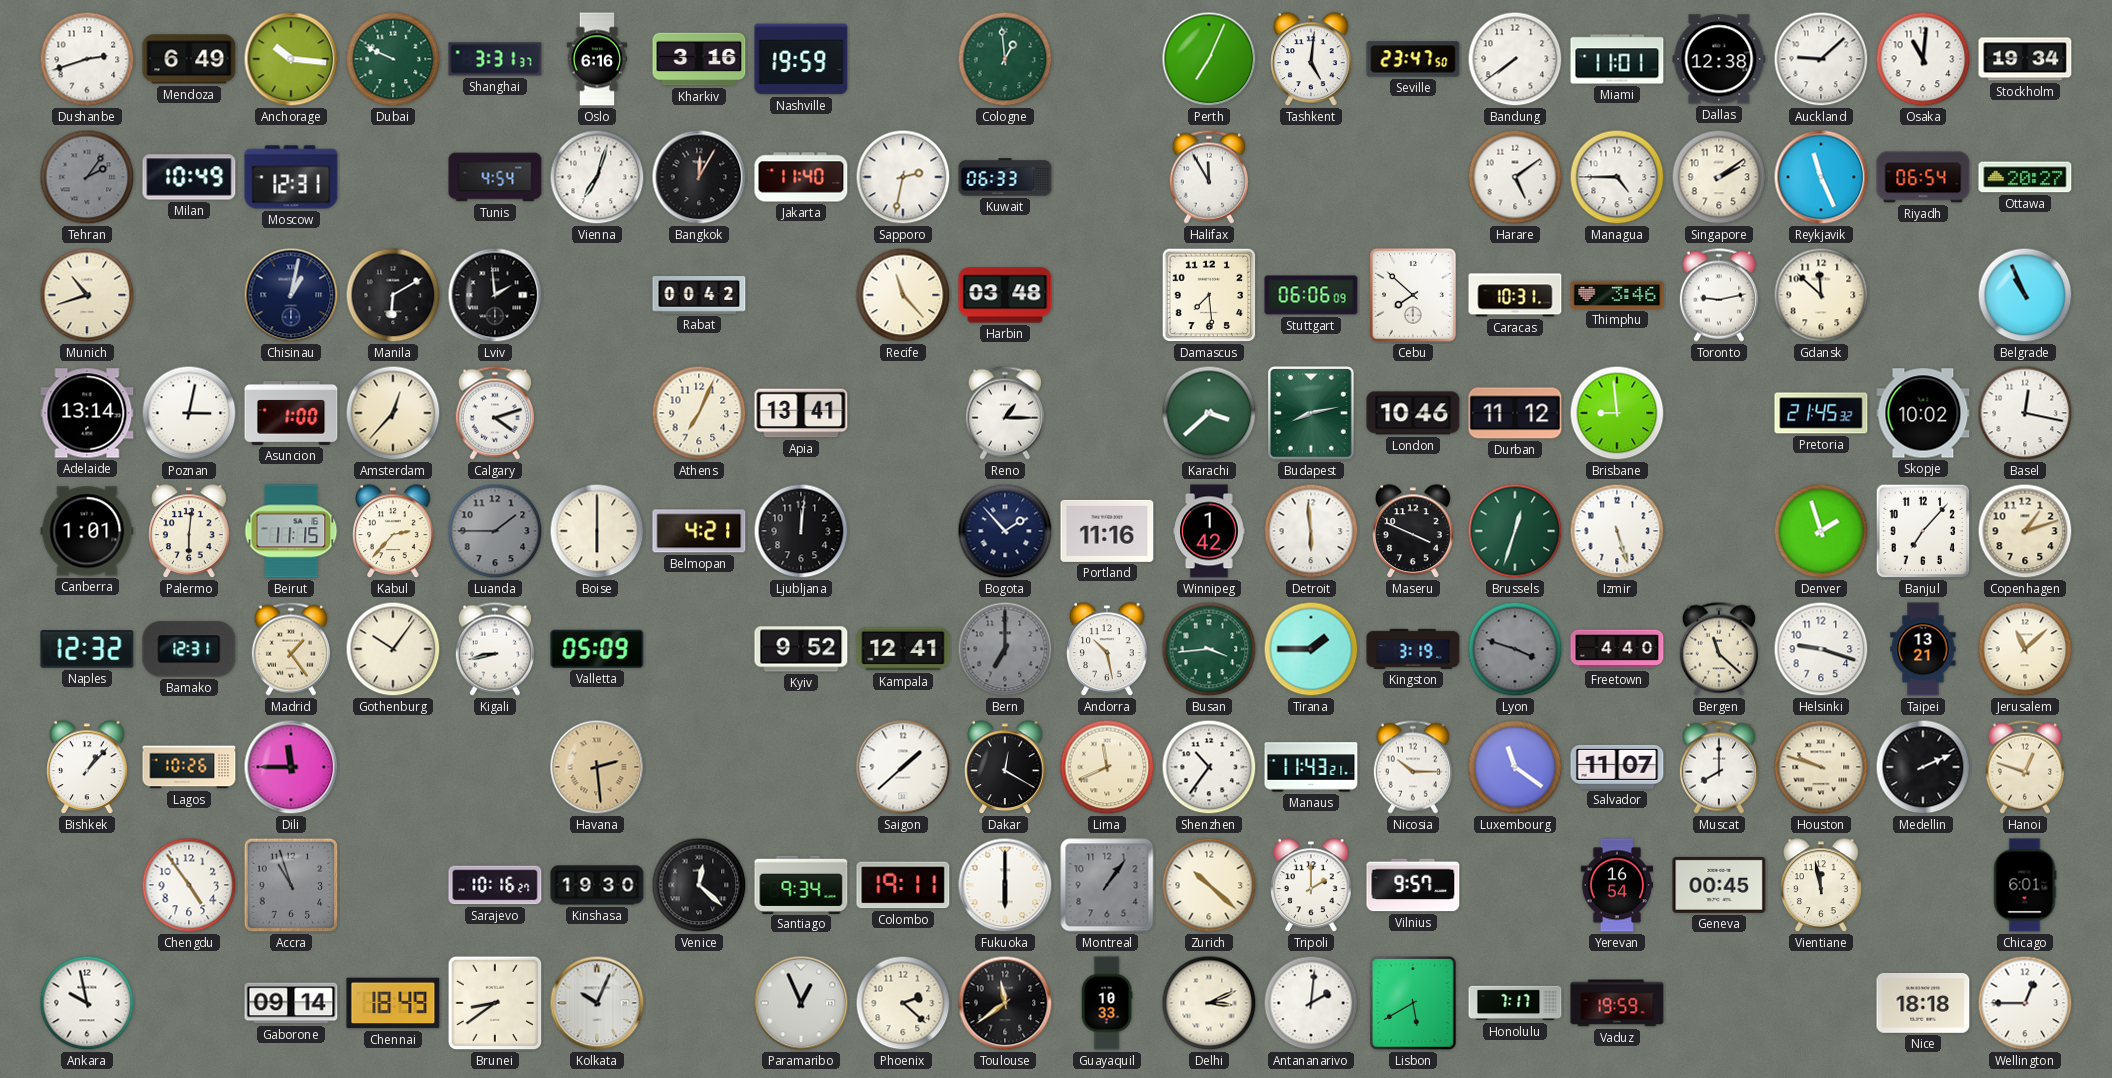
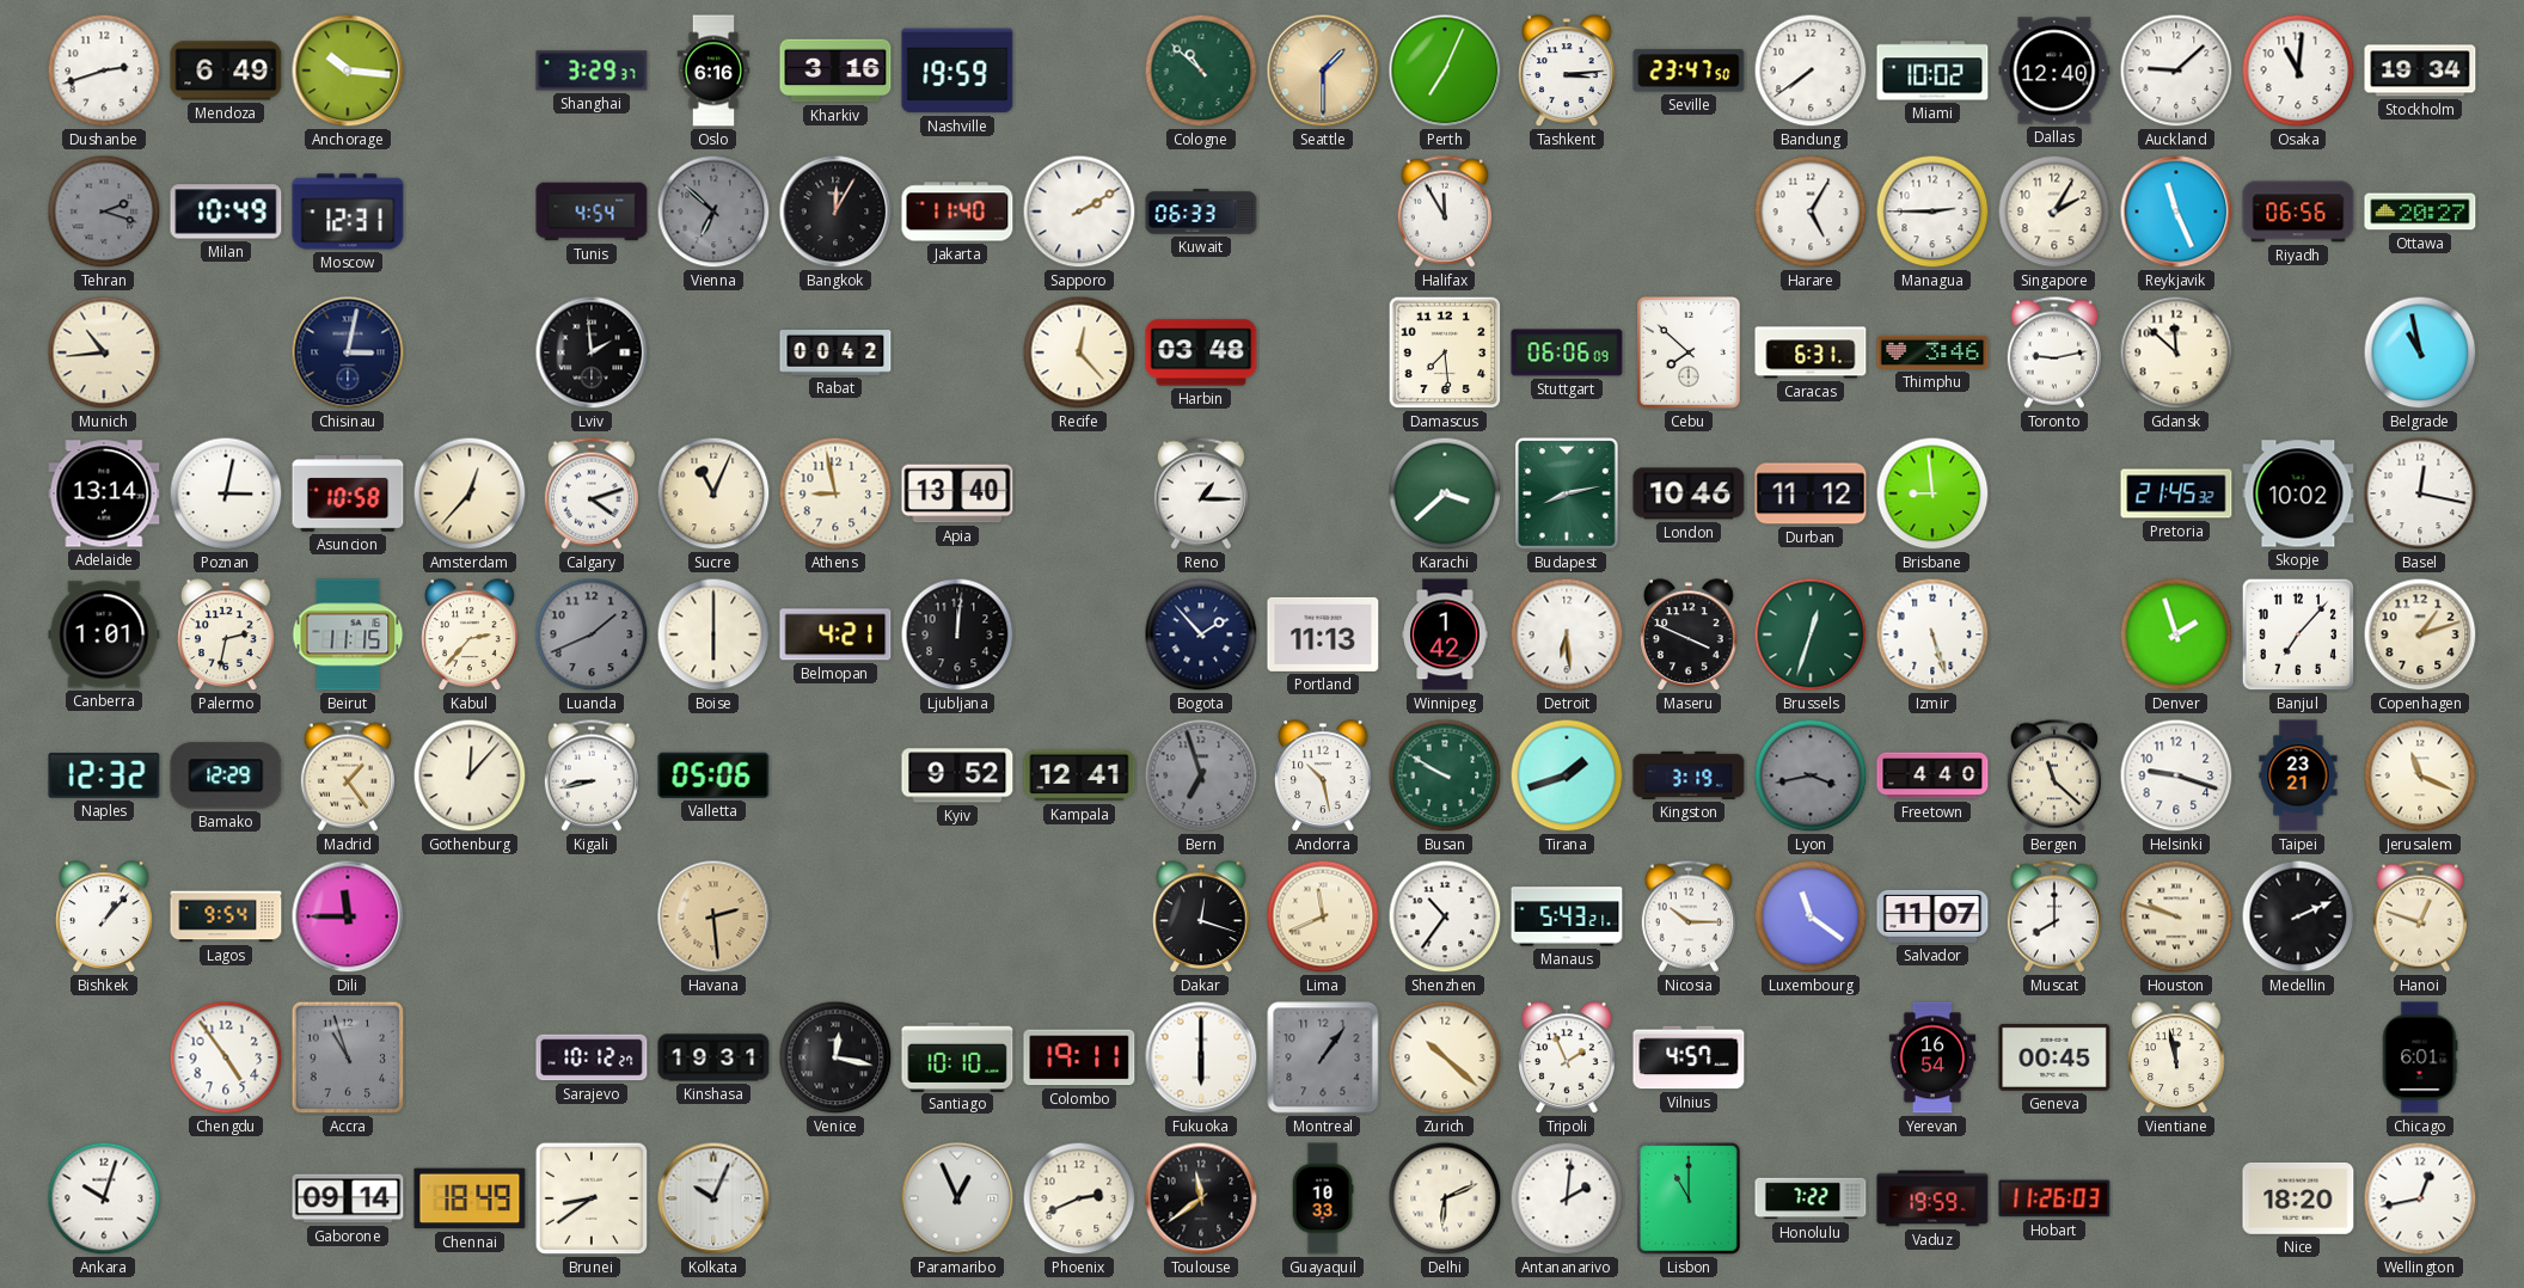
Dubai: 9:49 -> none
Shanghai: 3:31 -> 3:29
Cologne: 12:59 -> 10:52
Seattle: none -> 1:30
Tashkent: 5:01 -> 3:14
Miami: 11:01 -> 10:02
Dallas: 12:38 -> 12:40
Tehran: 2:06 -> 2:18
Vienna: 7:03 -> 6:52
Vienna dial: white -> grey
Sapporo: 2:32 -> 2:10
Harare: 5:09 -> 5:05
Managua: 4:45 -> 2:45
Singapore: 2:09 -> 2:05
Riyadh: 06:54 -> 06:56
Munich: 10:42 -> 10:44
Chisinau: 1:02 -> 3:02
Manila: 6:10 -> none
Recife: 11:23 -> 12:23
Caracas: 10:31 -> 6:31
Belgrade: 10:56 -> 10:58
Asuncion: 1:00 -> 10:58
Sucre: none -> 11:04
Athens: 7:04 -> 8:58
Apia: 13:41 -> 13:40
Palermo: 6:01 -> 2:32
Luanda: 1:45 -> 1:41
Portland: 11:16 -> 11:13
Detroit: 5:59 -> 6:29
Bamako: 12:31 -> 12:29
Gothenburg: 10:06 -> 12:07
Valletta: 05:09 -> 05:06
Bern: 7:00 -> 6:57
Busan: 3:44 -> 9:50
Tirana: 1:45 -> 1:42
Lyon: 3:48 -> 3:43
Taipei: 13:21 -> 23:21
Jerusalem: 11:08 -> 11:19
Lagos: 10:26 -> 9:54
Saigon: 1:38 -> none
Dakar: 12:20 -> 12:18
Manaus: 11:43 -> 5:43
Sarajevo: 10:16 -> 10:12
Kinshasa: 19:30 -> 19:31
Venice: 12:22 -> 12:17
Santiago: 9:34 -> 10:10
Tripoli: 2:00 -> 1:56
Vilnius: 9:57 -> 4:57
Ankara: 9:58 -> 10:03
Phoenix: 2:22 -> 2:41
Delhi: 3:11 -> 6:11
Lisbon: 5:40 -> 11:00
Honolulu: 7:17 -> 7:22
Hobart: none -> 11:26
Nice: 18:18 -> 18:20
Wellington: 12:45 -> 12:43
